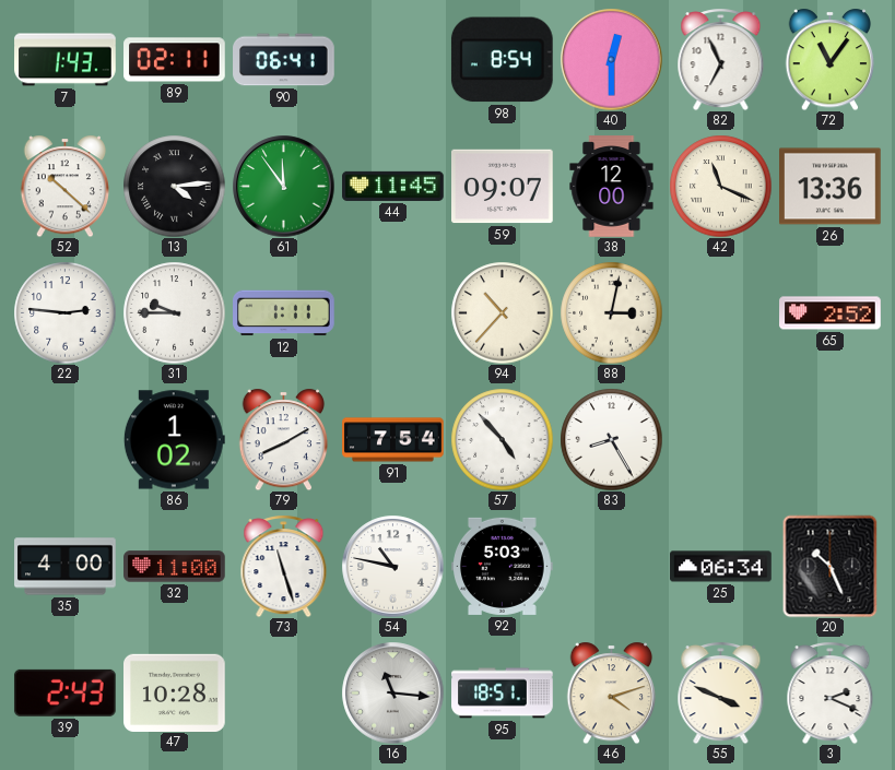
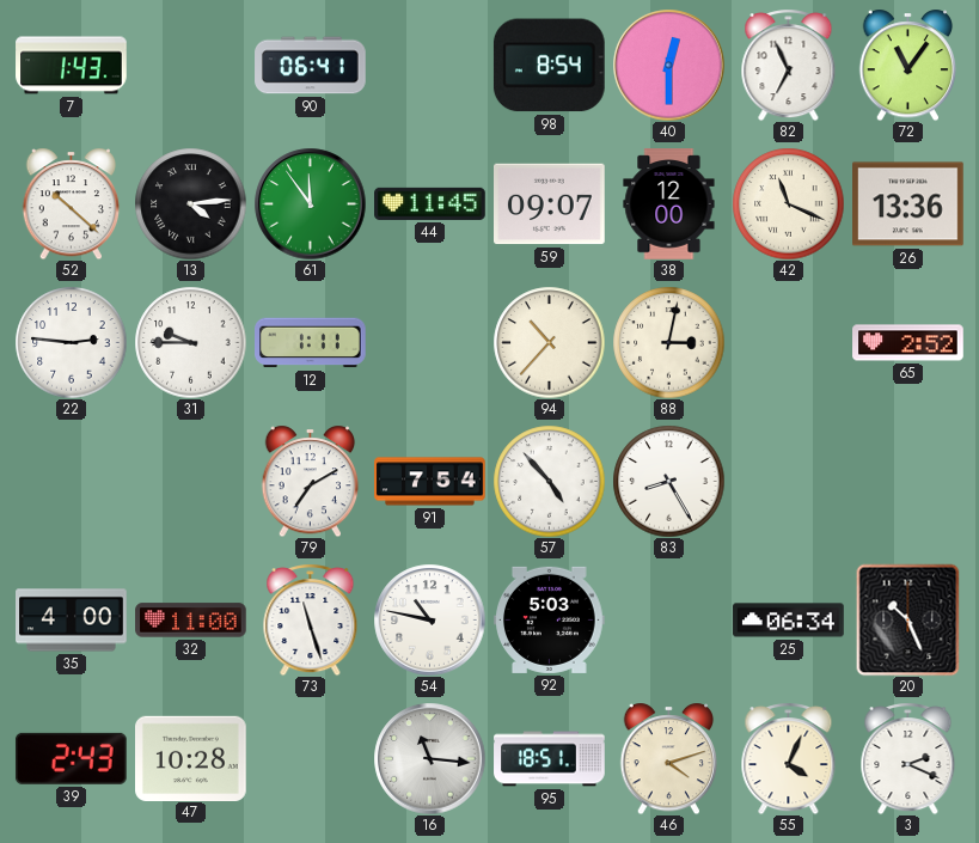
89: 02:11 -> none
86: 1:02 -> none
79: 8:10 -> 7:10
55: 3:49 -> 4:04
